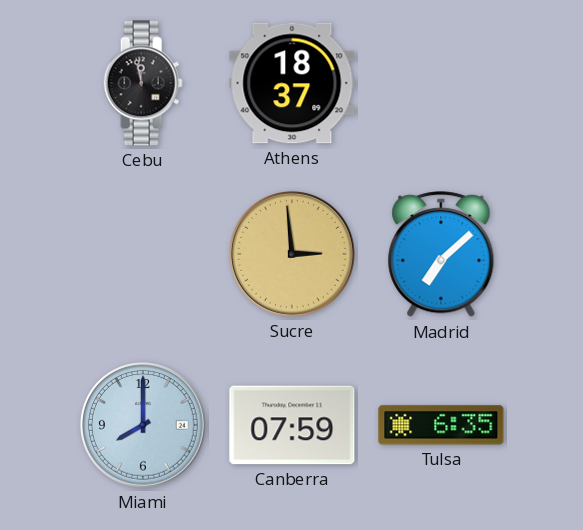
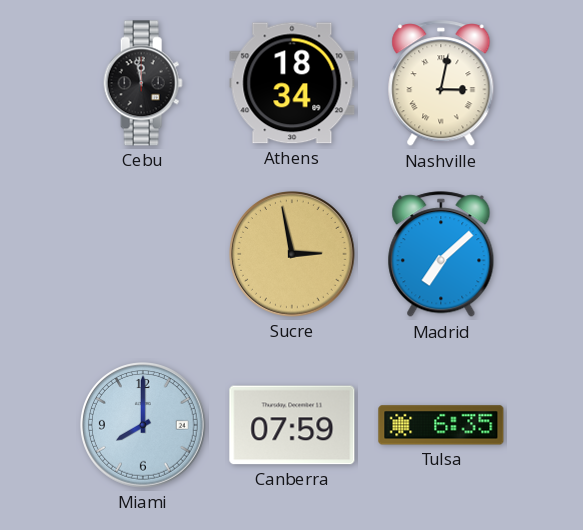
Athens: 18:37 -> 18:34
Nashville: none -> 3:02
Sucre: 2:59 -> 2:58
